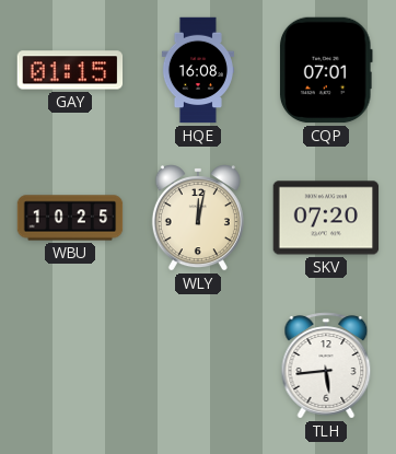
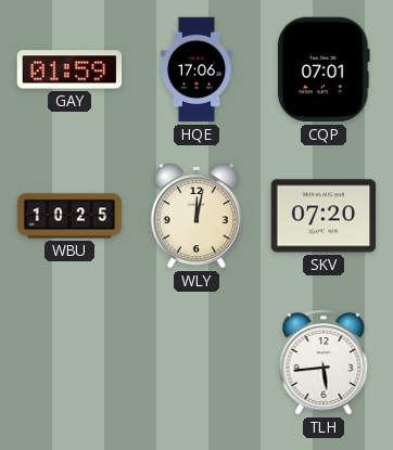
GAY: 01:15 -> 01:59
HQE: 16:08 -> 17:06
